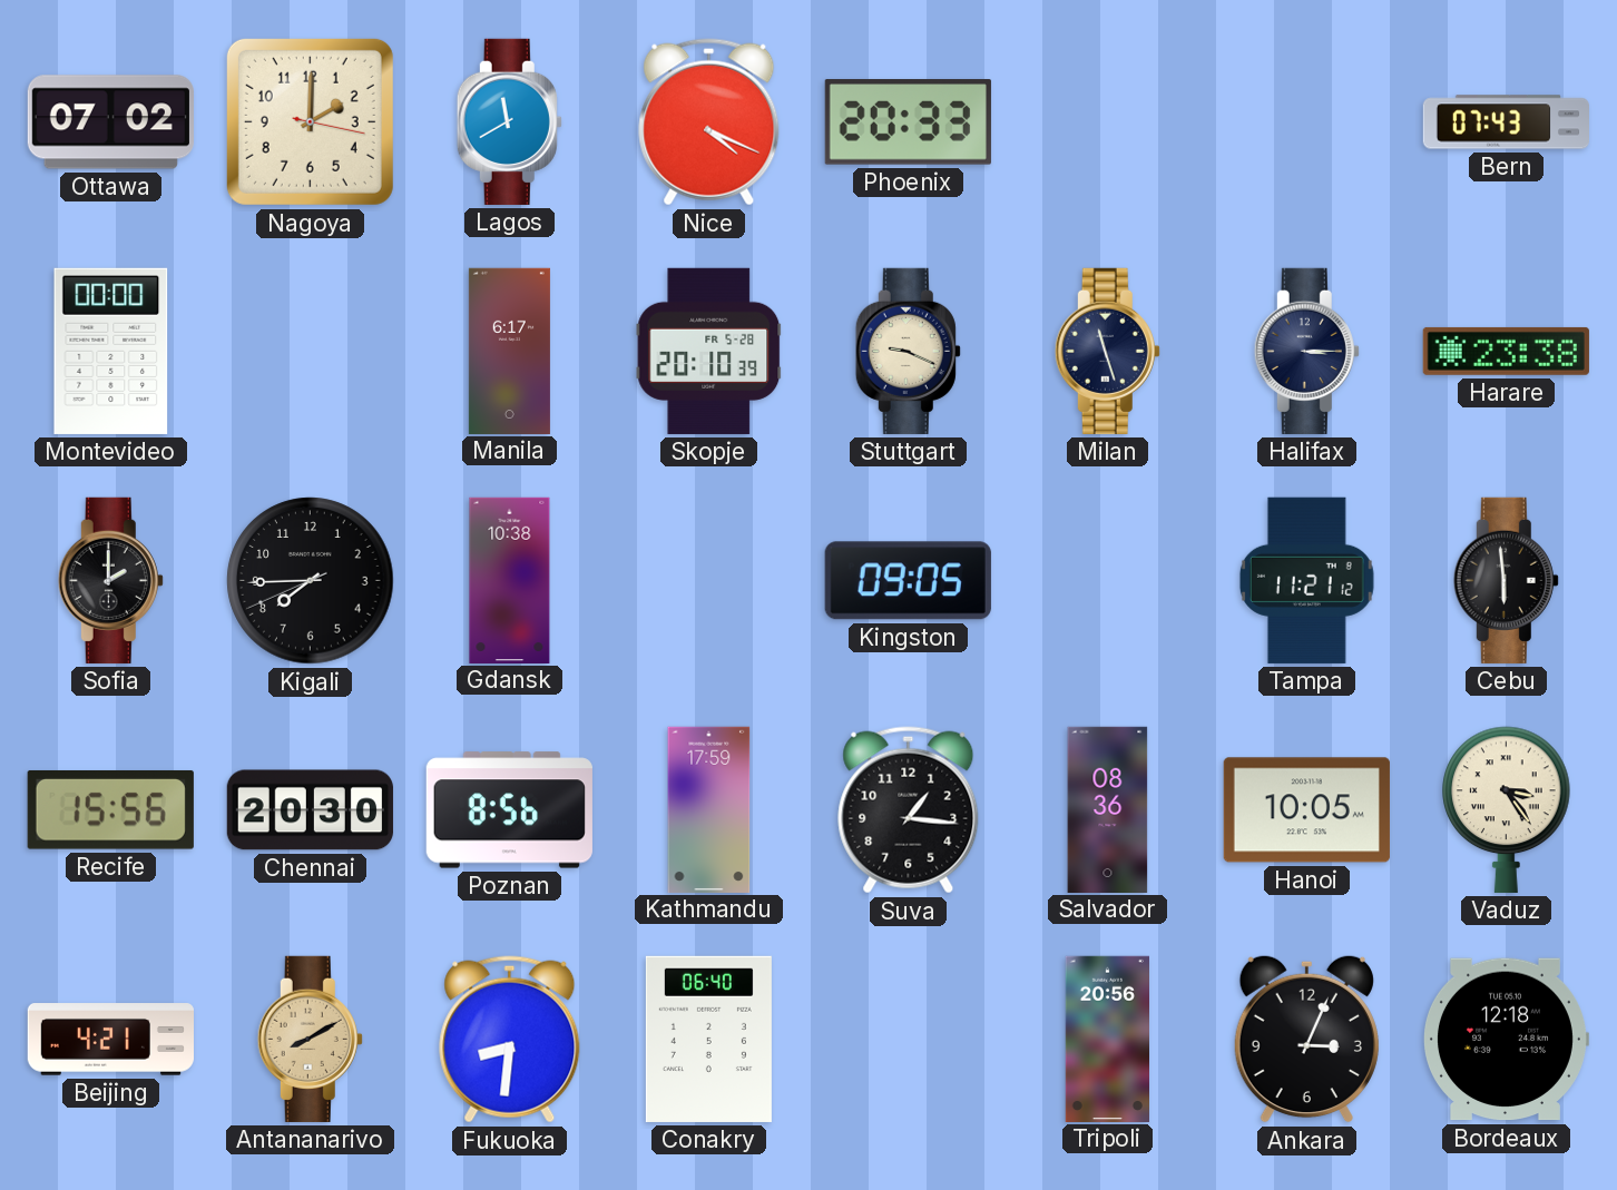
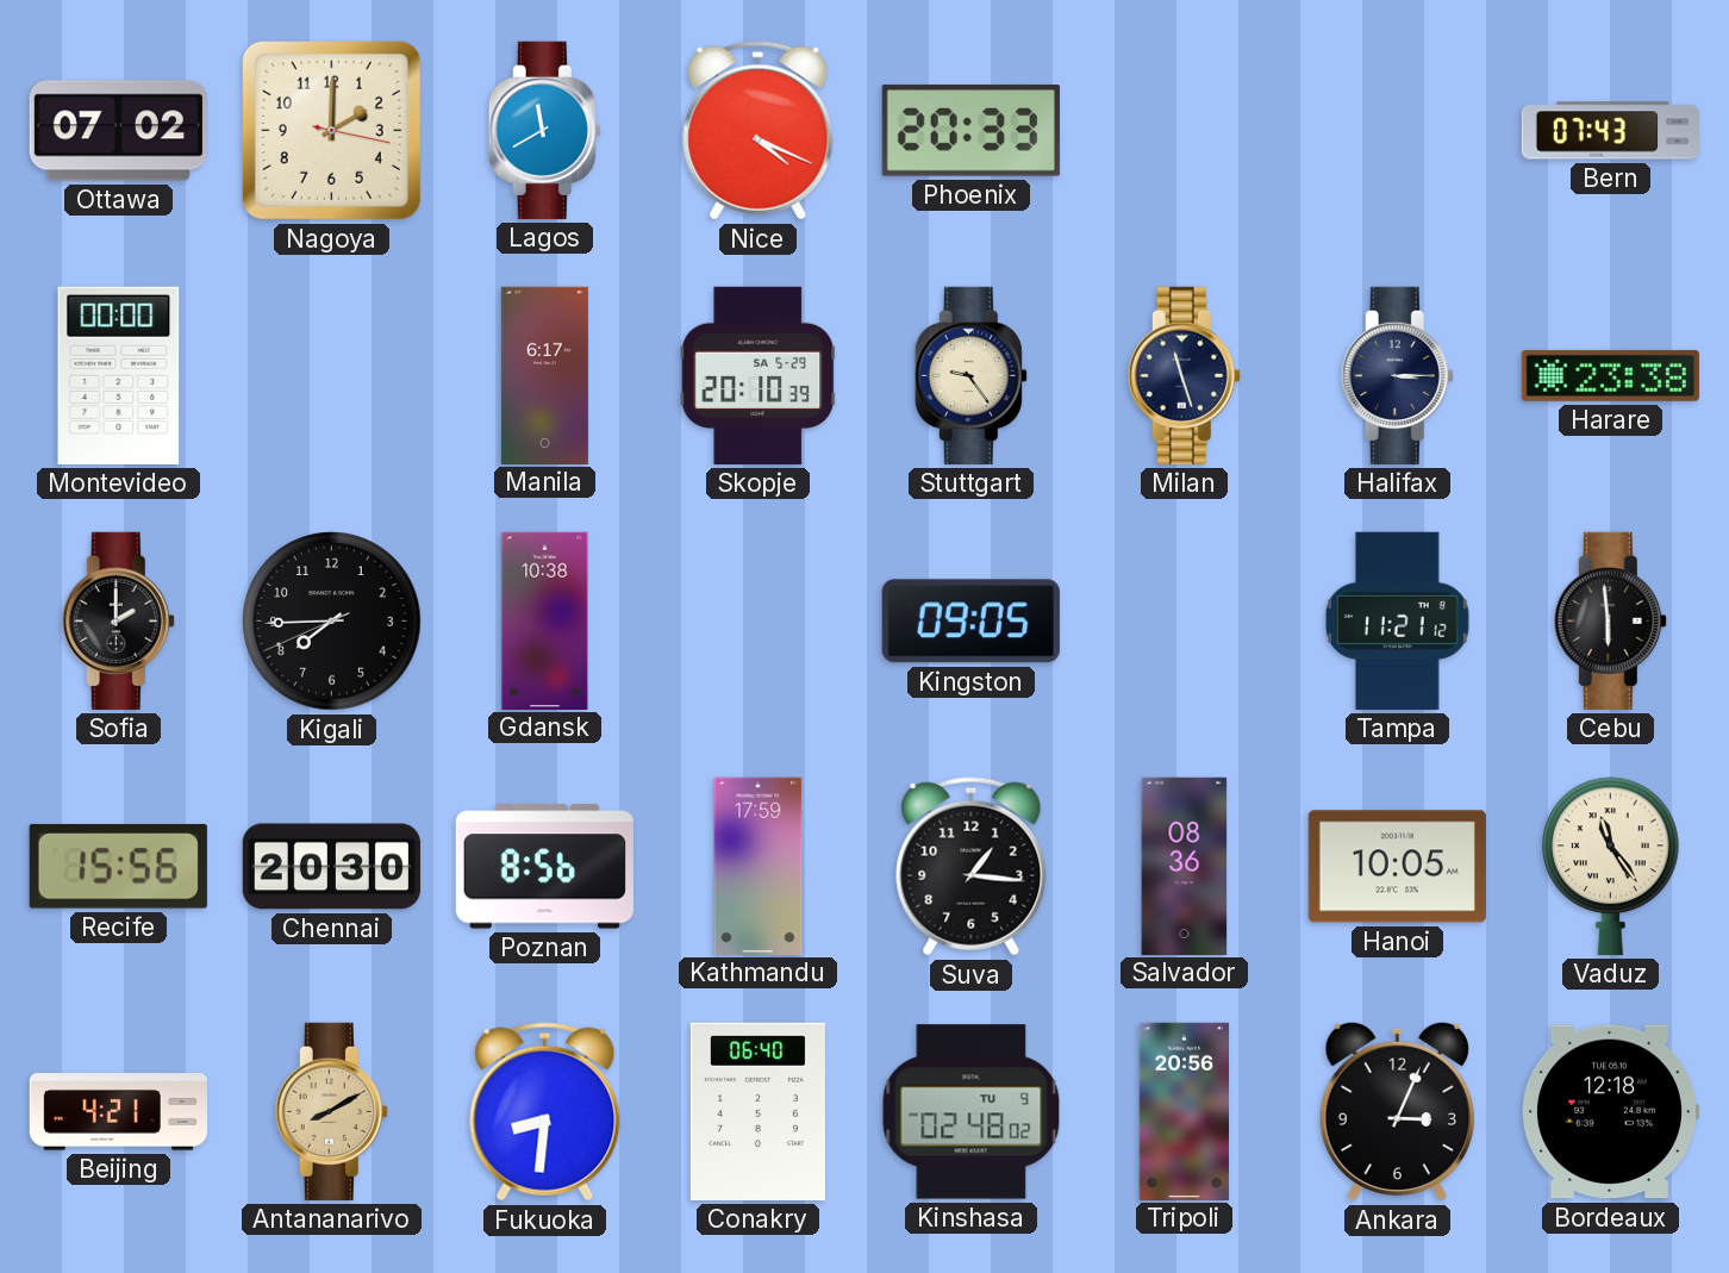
Skopje date: FR 5-28 -> SA 5-29
Stuttgart: 9:19 -> 9:24
Vaduz: 3:24 -> 11:24
Kinshasa: none -> 02:48
